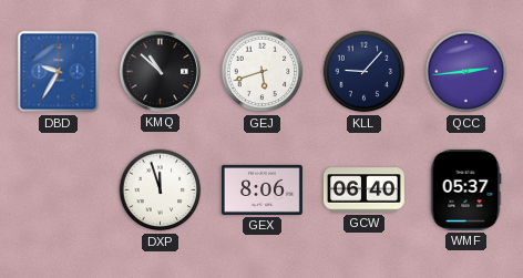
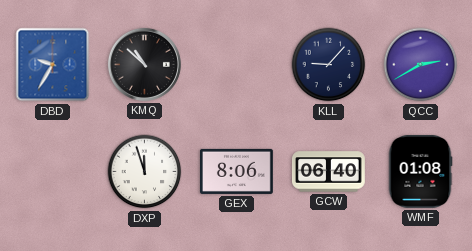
GEJ: 5:42 -> none
QCC: 2:44 -> 2:40
WMF: 05:37 -> 01:08
